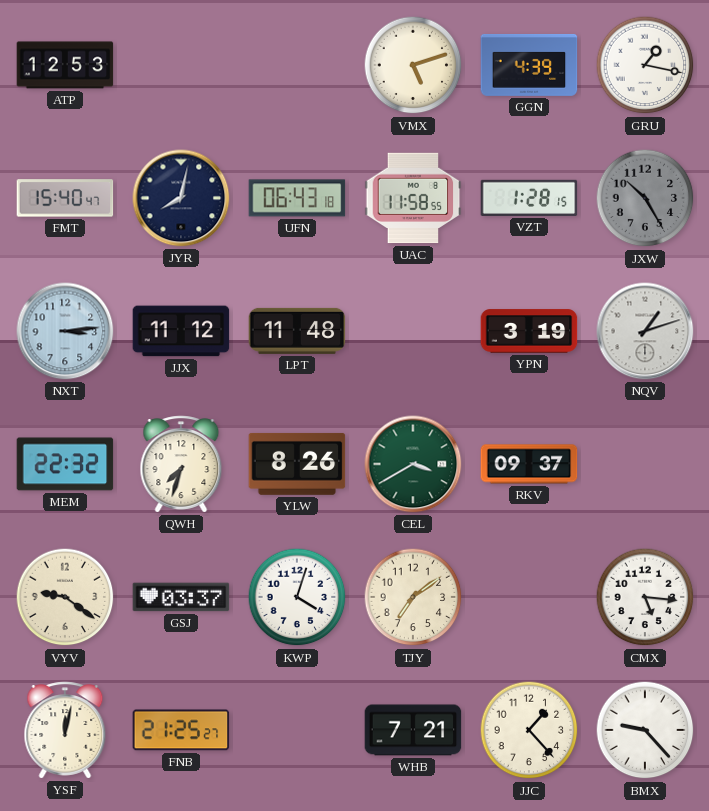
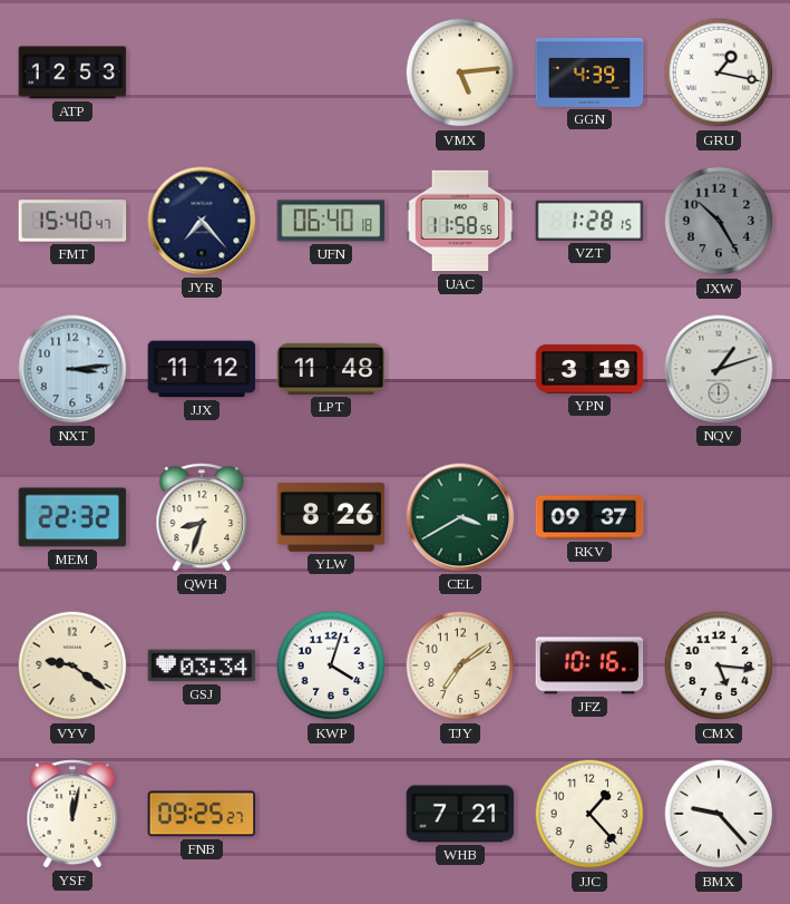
VMX: 5:12 -> 5:14
JYR: 8:02 -> 7:23
UFN: 06:43 -> 06:40
QWH: 7:33 -> 8:33
GSJ: 03:37 -> 03:34
JFZ: none -> 10:16
FNB: 21:25 -> 09:25
